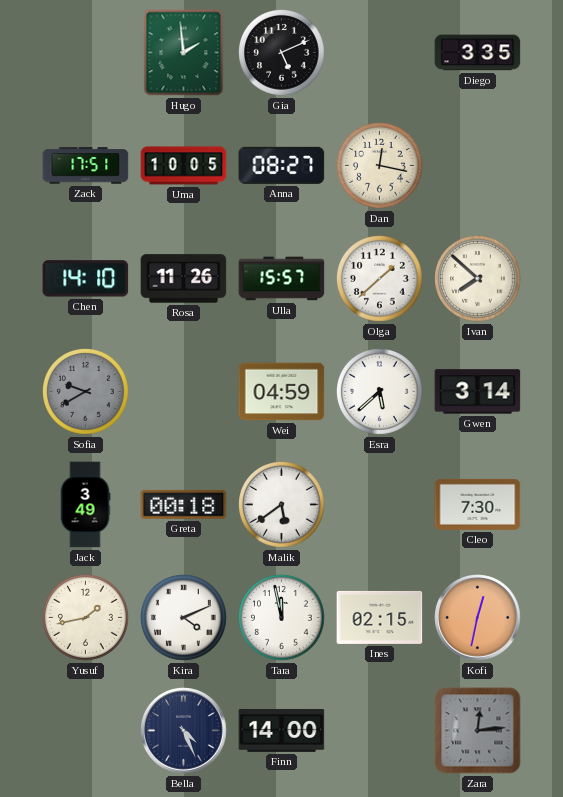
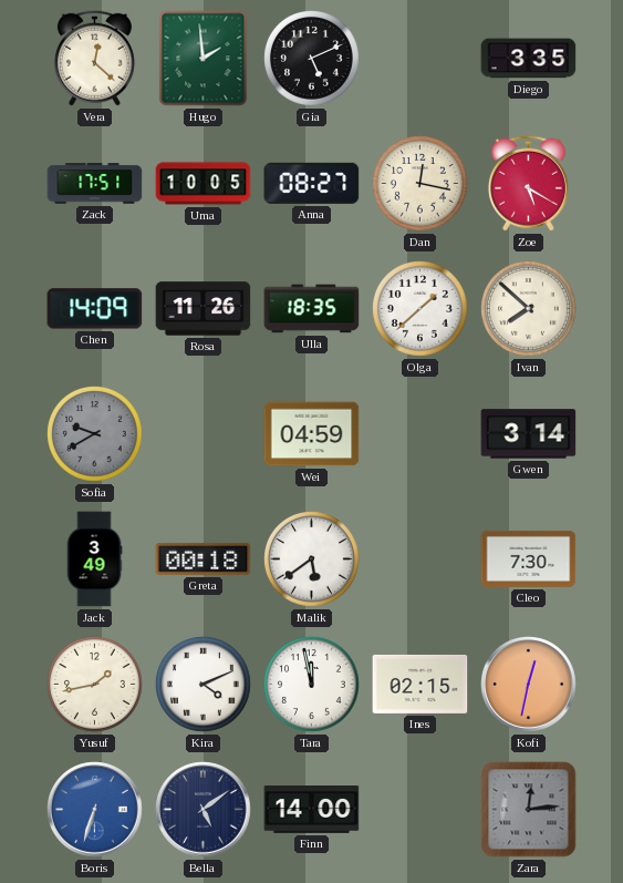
Vera: none -> 12:22
Zoe: none -> 5:20
Chen: 14:10 -> 14:09
Ulla: 15:57 -> 18:35
Esra: 5:38 -> none
Boris: none -> 6:33
Bella: 4:26 -> 5:09
